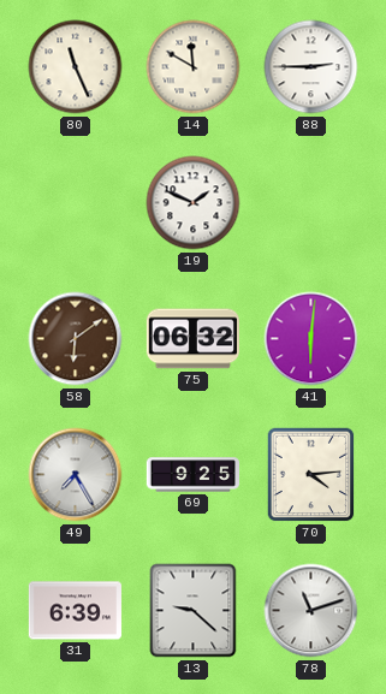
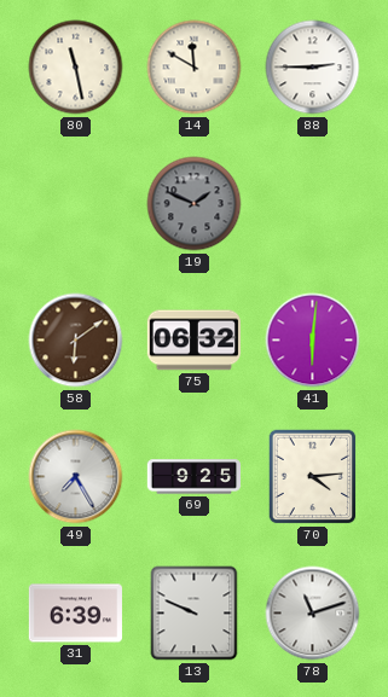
80: 11:26 -> 11:28
19 dial: white -> grey
13: 9:22 -> 9:49
